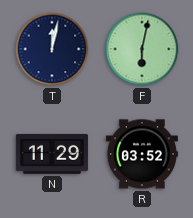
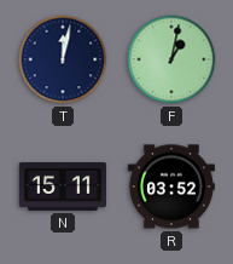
F: 6:02 -> 1:02
N: 11:29 -> 15:11
